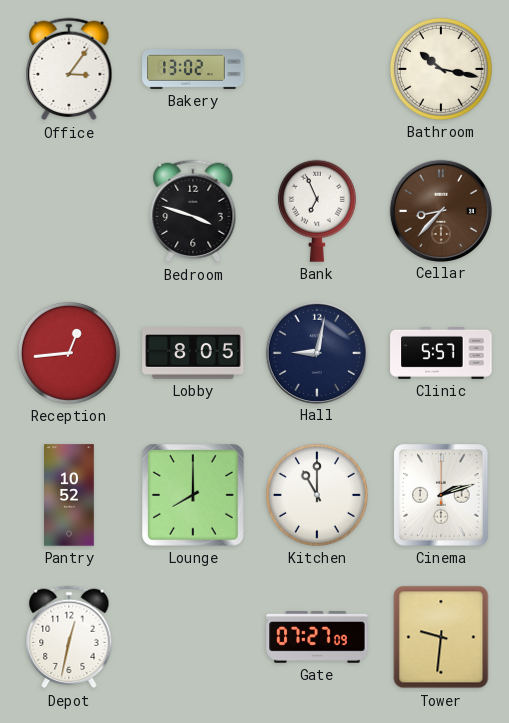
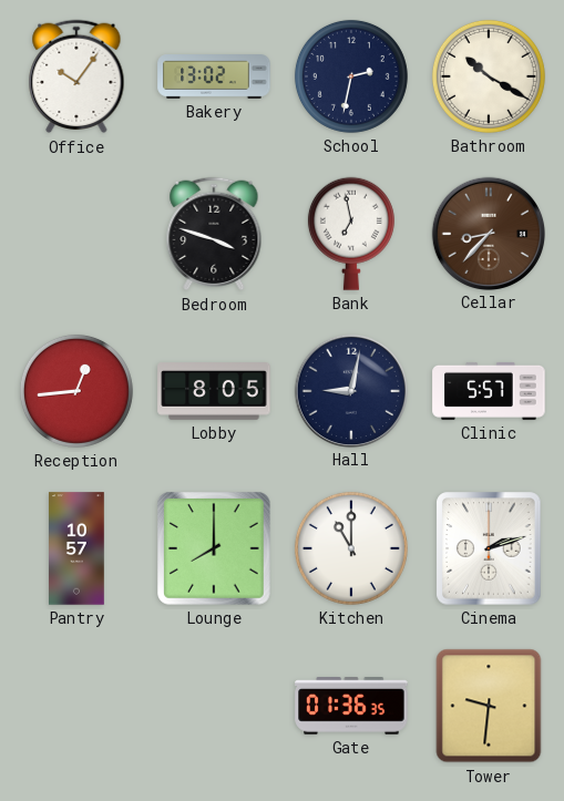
Office: 3:06 -> 10:06
School: none -> 2:32
Bathroom: 10:17 -> 10:20
Bank: 6:56 -> 6:58
Pantry: 10:52 -> 10:57
Depot: 12:32 -> none
Gate: 07:27 -> 01:36
